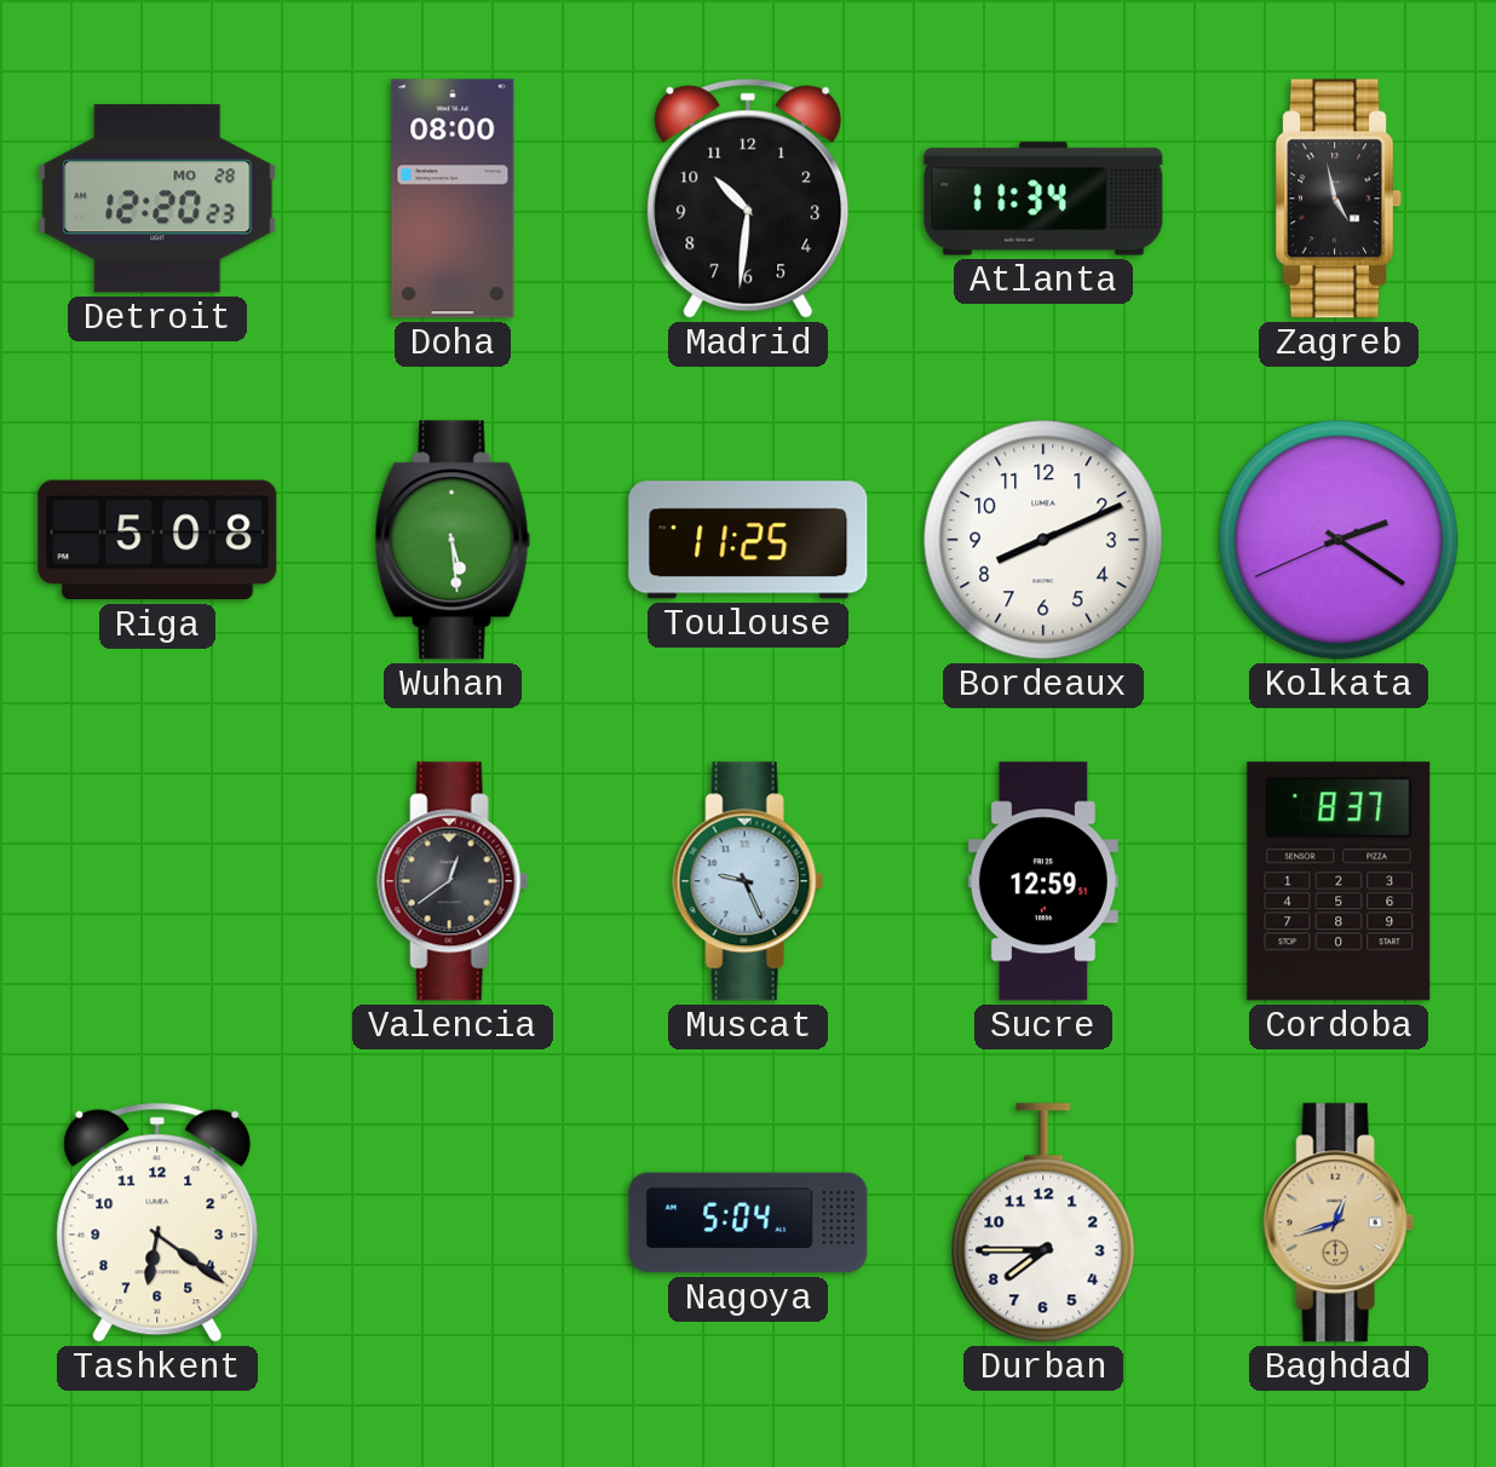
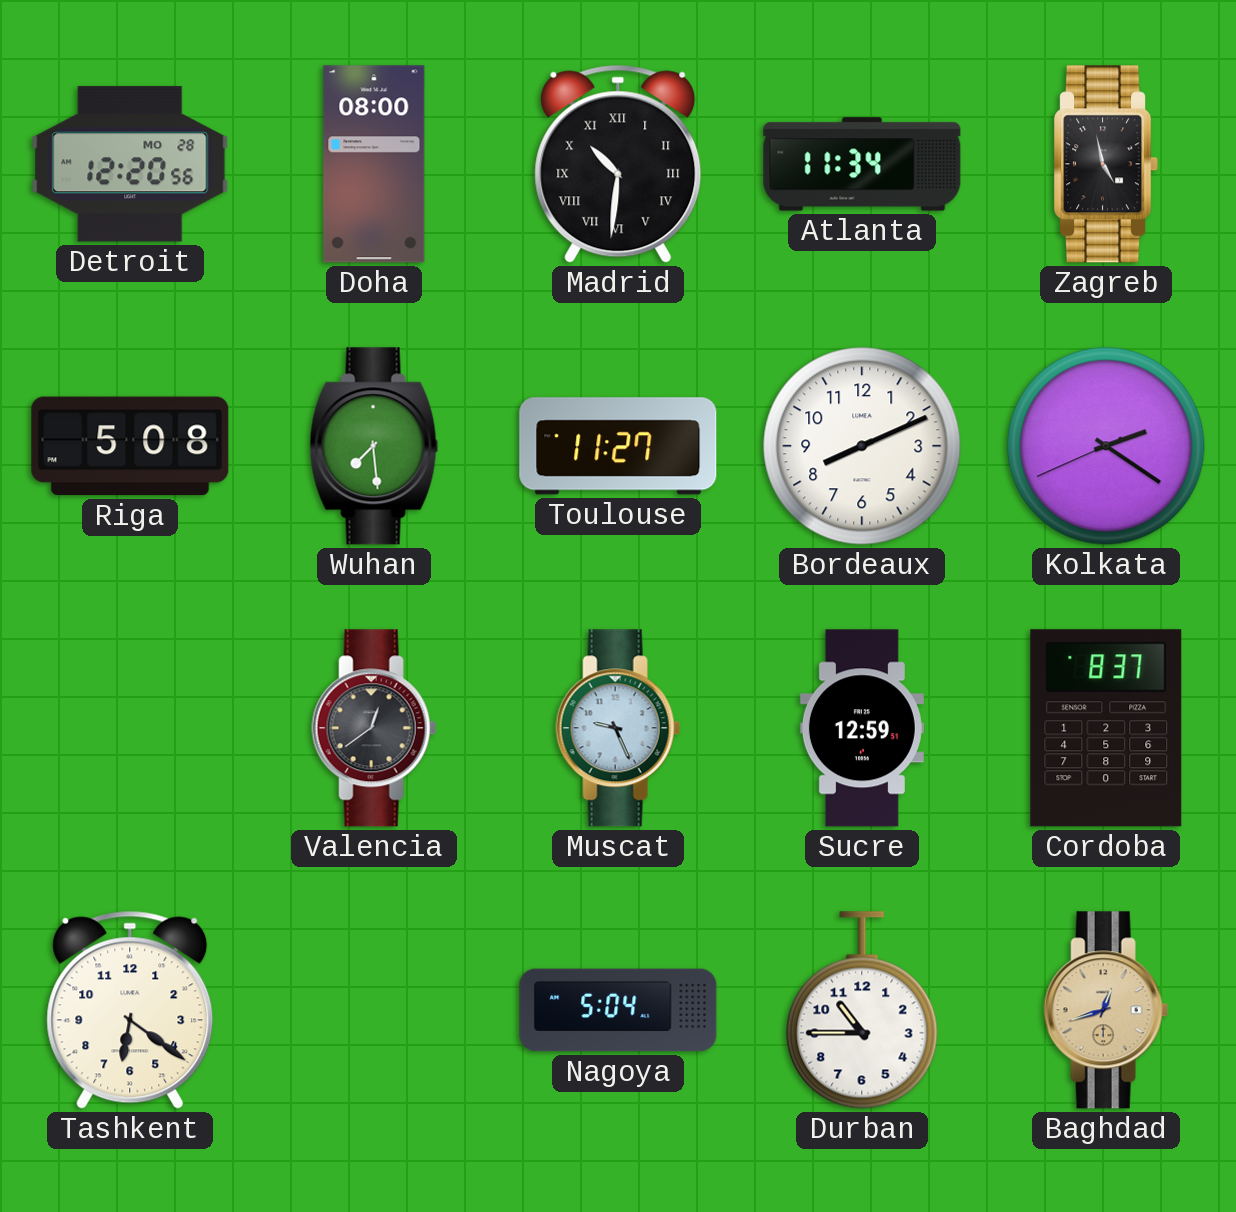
Detroit: 12:20:23 -> 12:20:56
Madrid numerals: Arabic -> Roman
Wuhan: 5:29 -> 7:29
Toulouse: 11:25 -> 11:27
Durban: 7:45 -> 10:45
